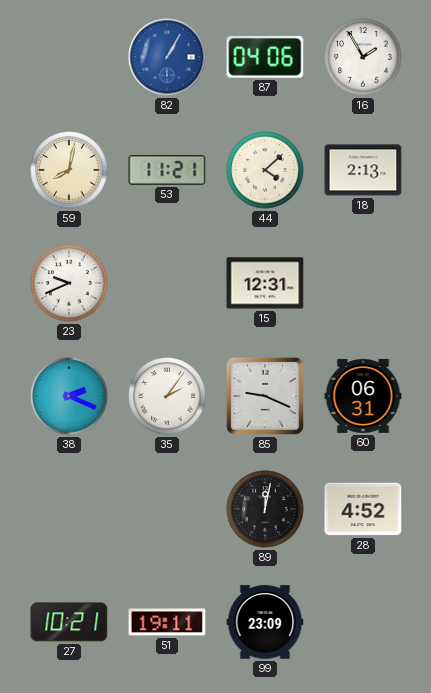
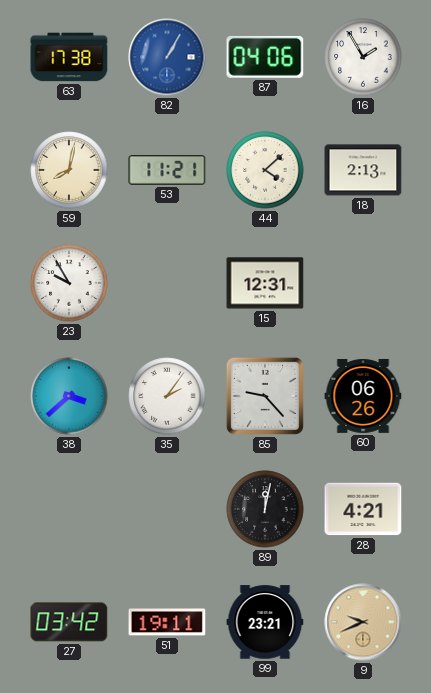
63: none -> 17:38
23: 9:41 -> 9:55
38: 2:19 -> 3:38
85: 9:19 -> 9:23
60: 06:31 -> 06:26
28: 4:52 -> 4:21
27: 10:21 -> 03:42
99: 23:09 -> 23:21
9: none -> 9:41
